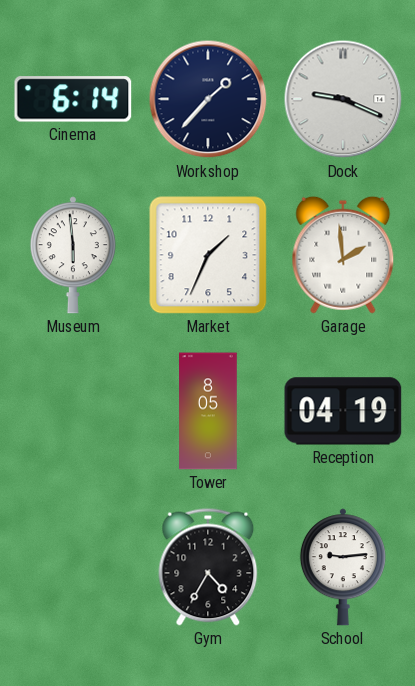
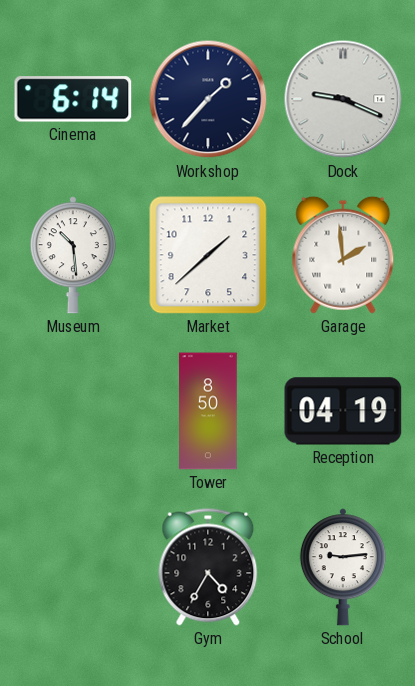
Museum: 5:59 -> 10:29
Market: 1:34 -> 1:38
Tower: 8:05 -> 8:50
